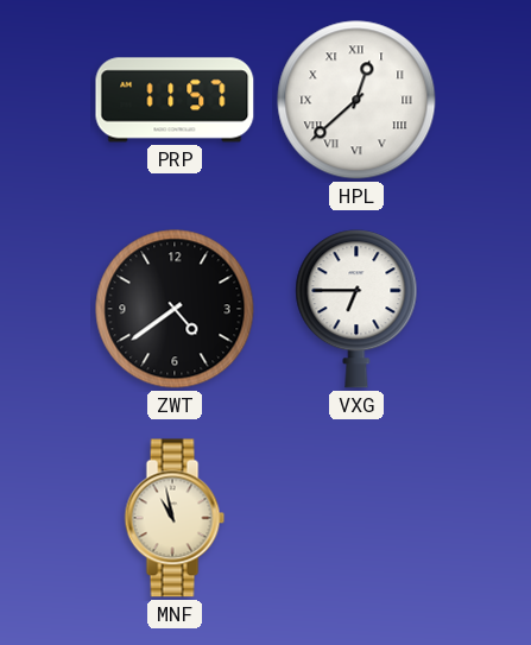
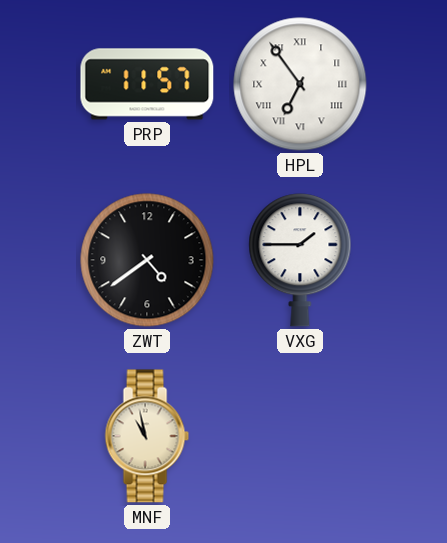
HPL: 12:38 -> 6:54
VXG: 6:45 -> 1:45
